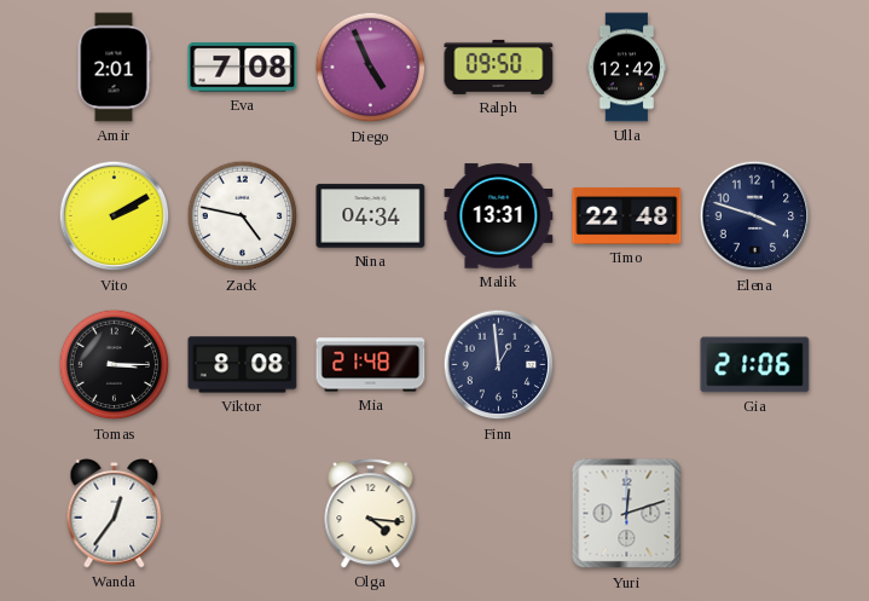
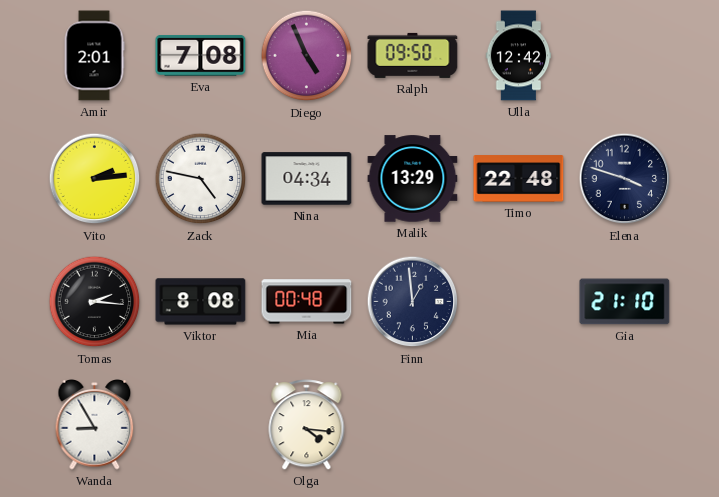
Vito: 2:10 -> 2:14
Malik: 13:31 -> 13:29
Tomas: 3:15 -> 2:16
Mia: 21:48 -> 00:48
Gia: 21:06 -> 21:10
Wanda: 12:36 -> 8:55
Yuri: 12:12 -> none
